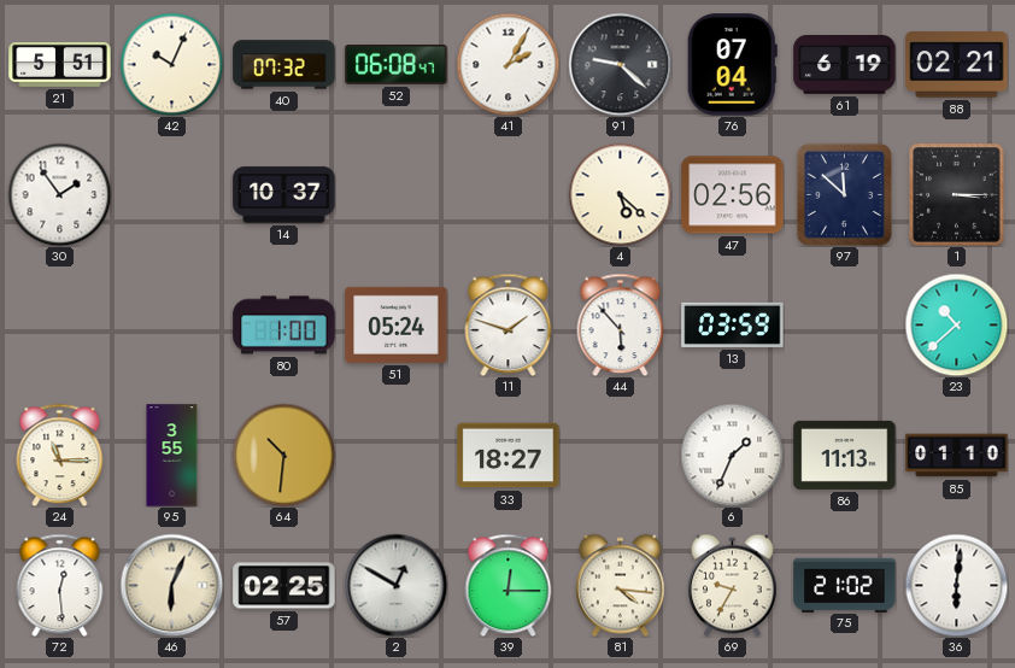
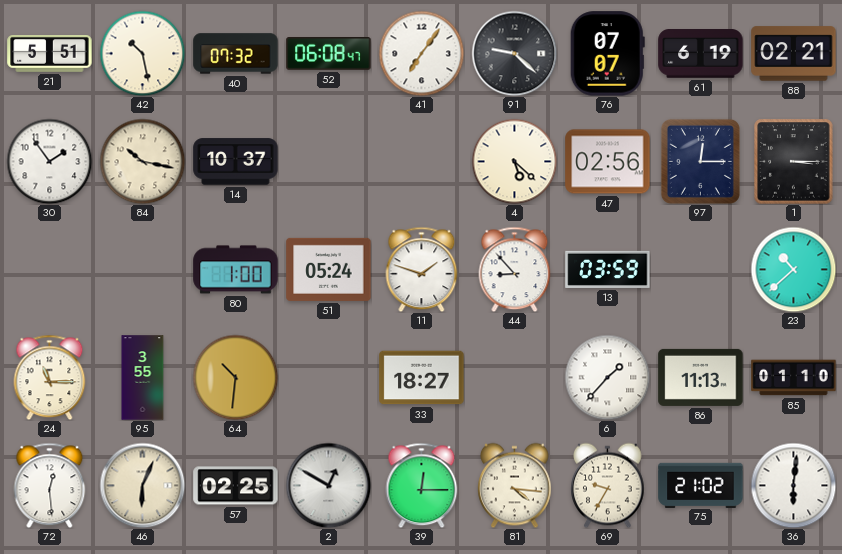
42: 10:04 -> 10:28
41: 2:05 -> 7:06
76: 07:04 -> 07:07
84: none -> 10:17
97: 11:52 -> 12:15
44: 5:53 -> 8:53
6: 1:34 -> 1:37
